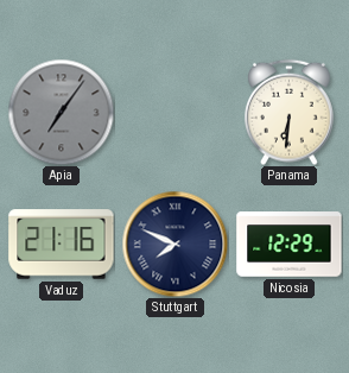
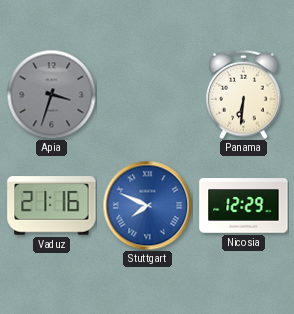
Apia: 7:06 -> 3:33
Stuttgart dial: navy -> blue
